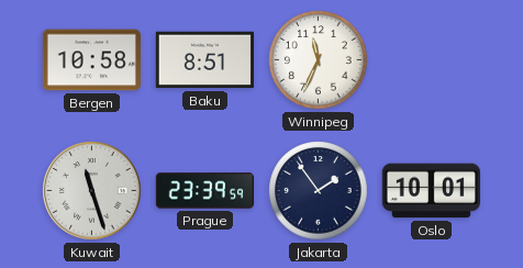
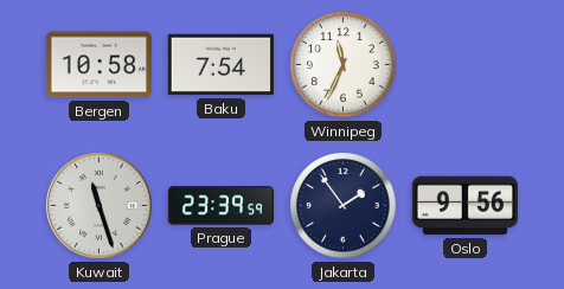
Baku: 8:51 -> 7:54
Oslo: 10:01 -> 9:56
